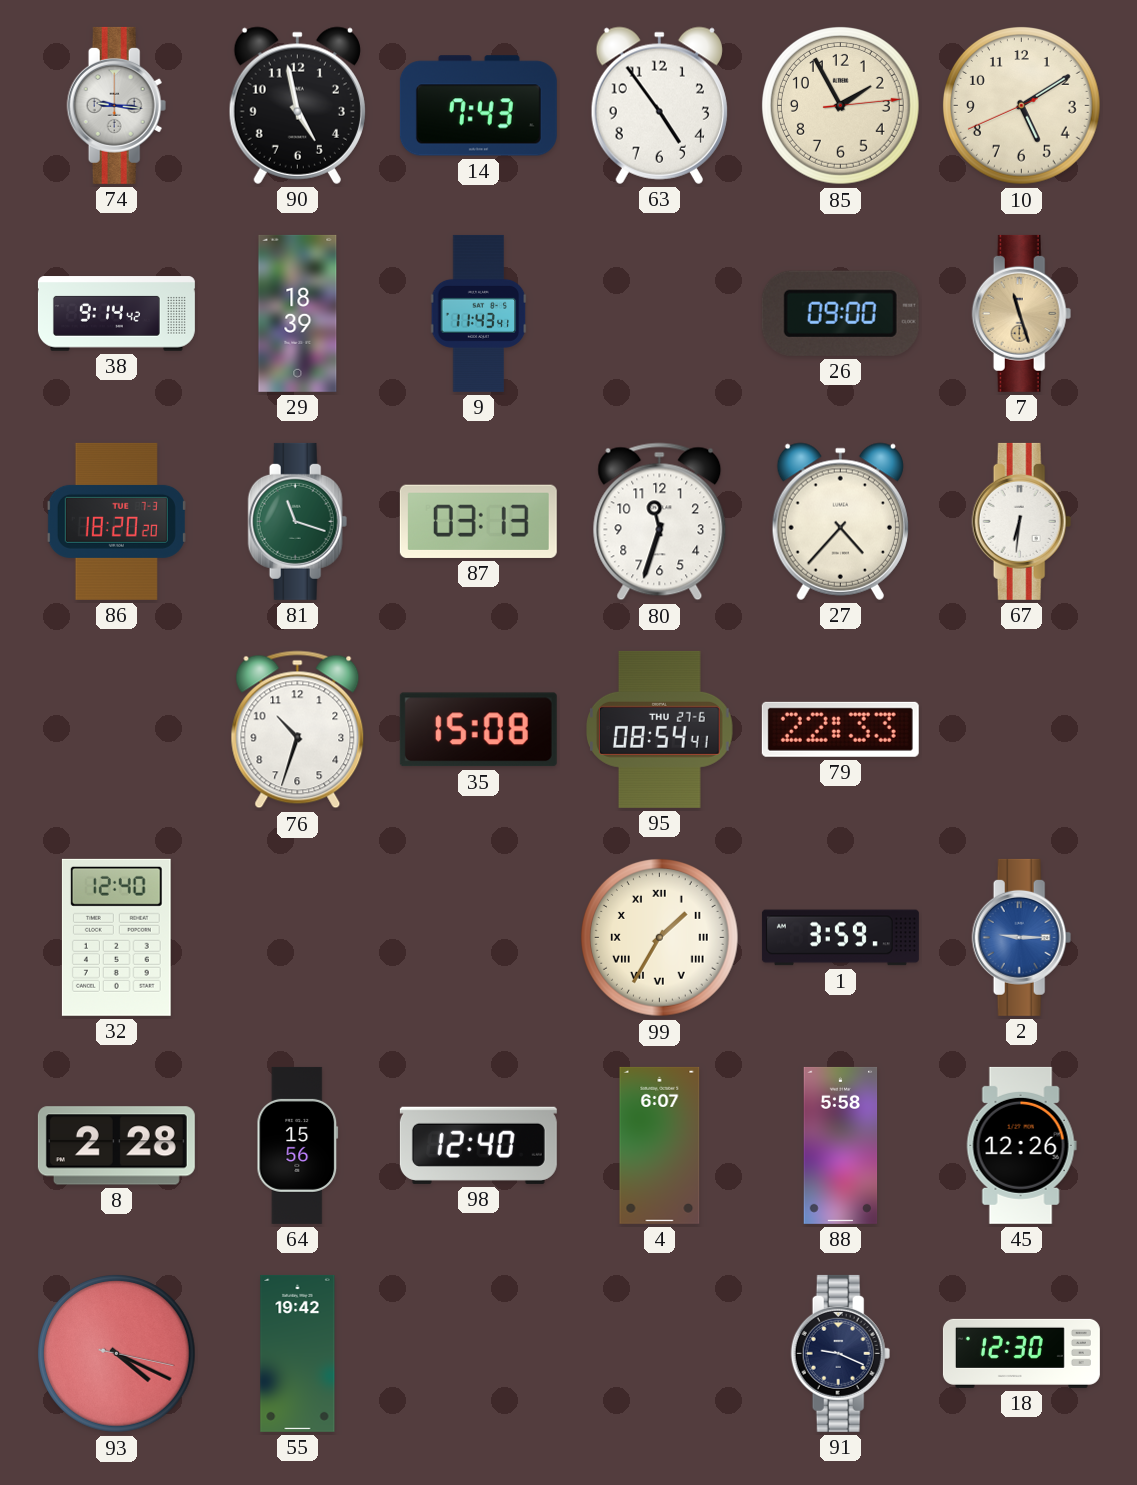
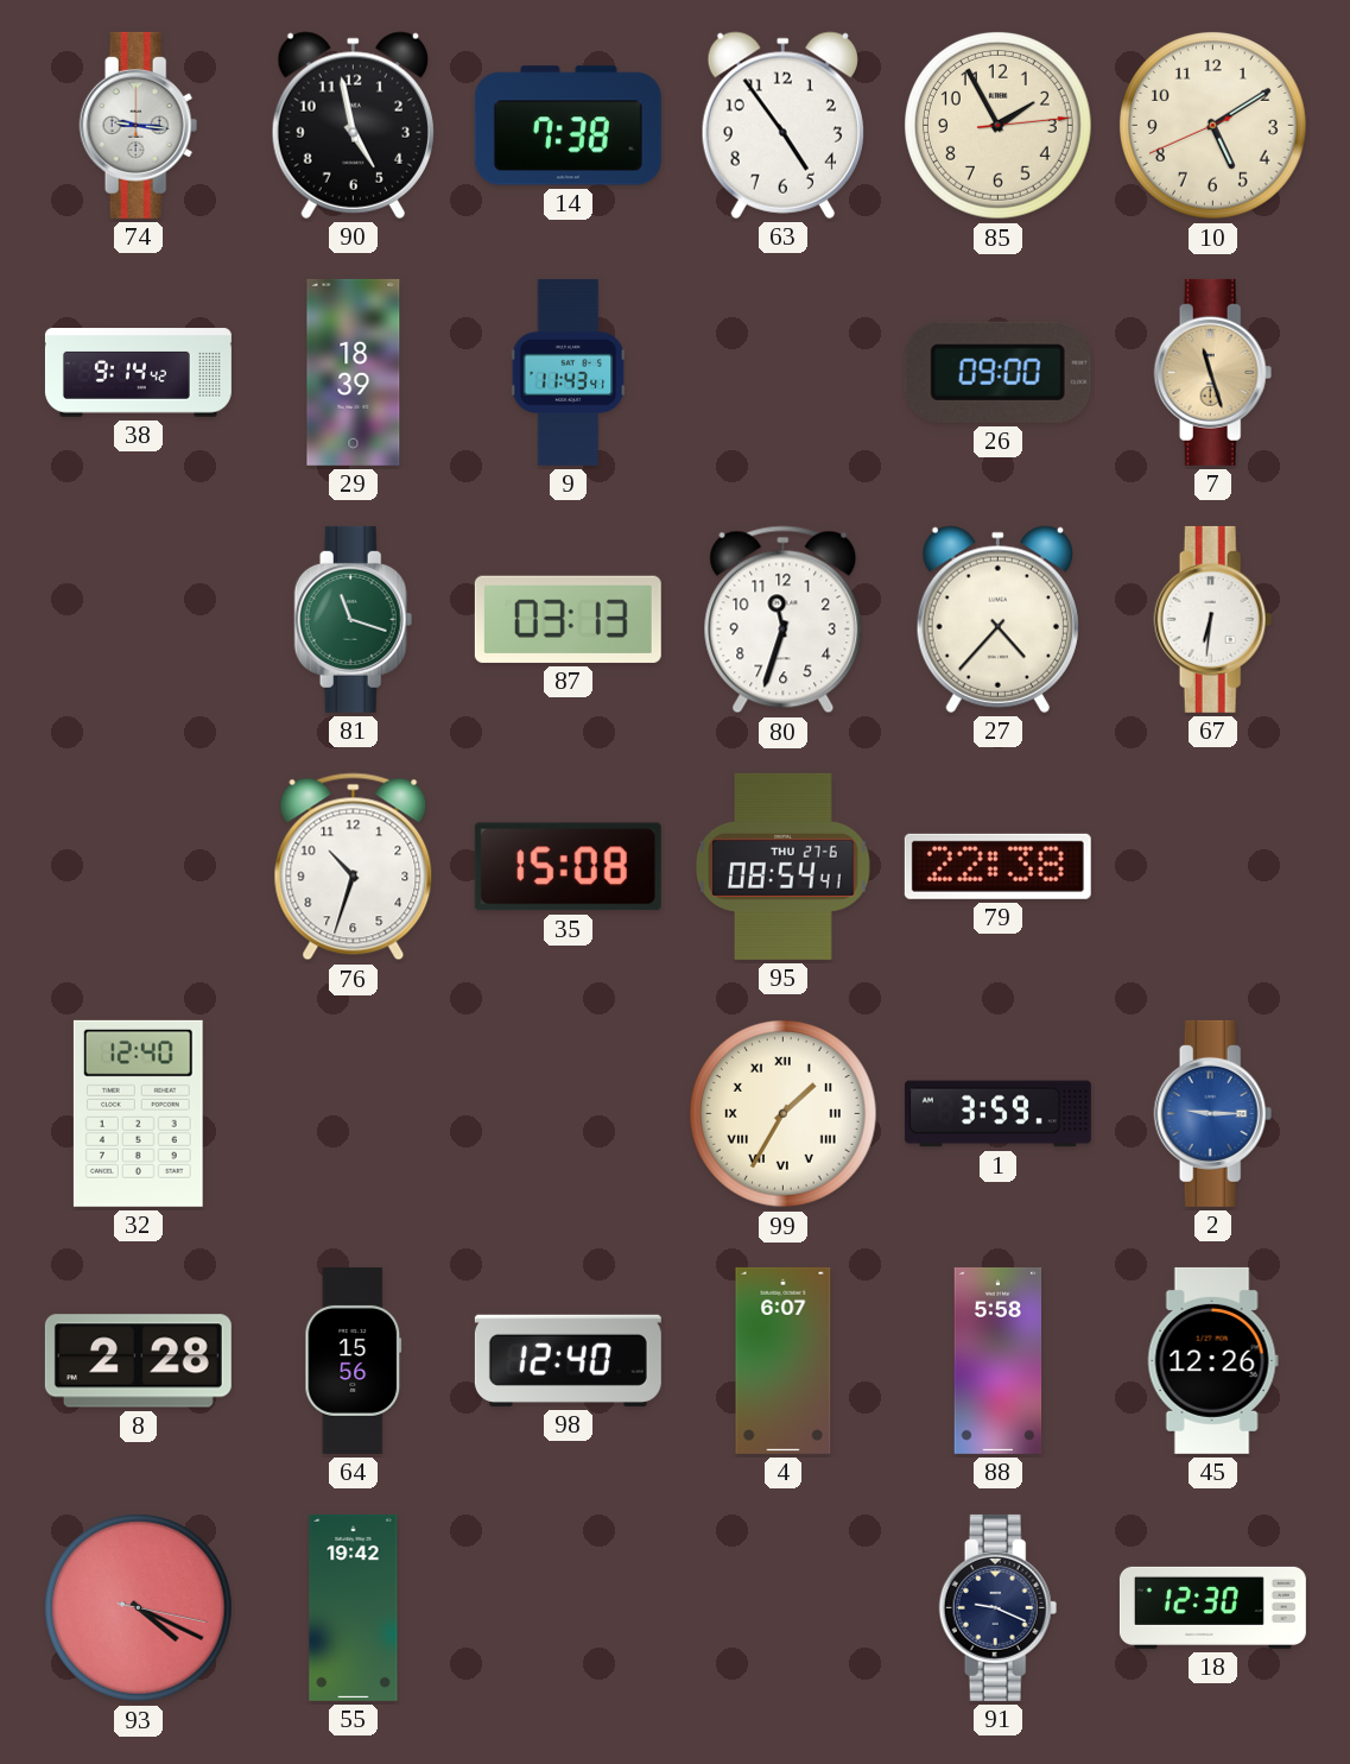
14: 7:43 -> 7:38
86: 18:20 -> none
79: 22:33 -> 22:38
